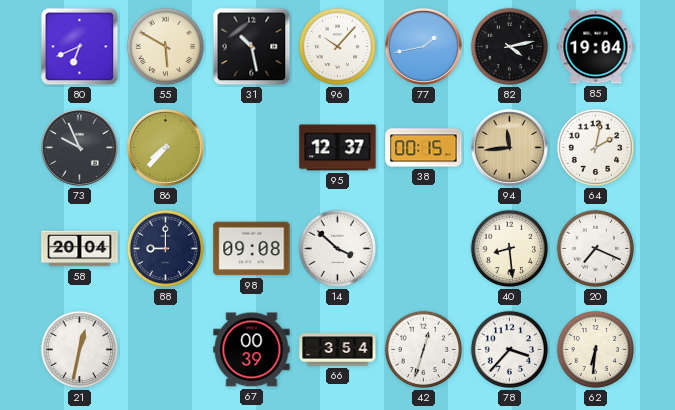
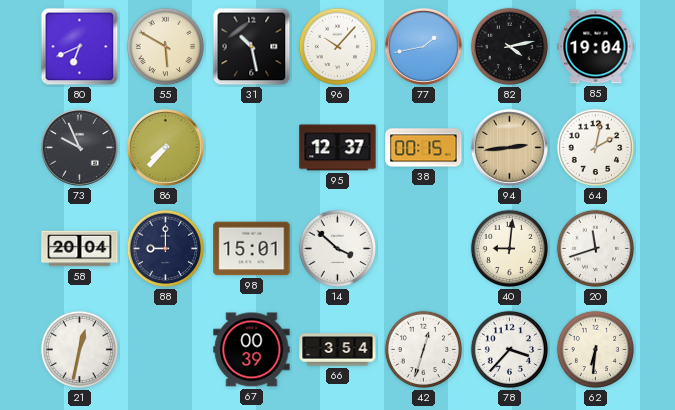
94: 11:44 -> 2:44
98: 09:08 -> 15:01
40: 8:29 -> 9:01
20: 7:19 -> 11:42
